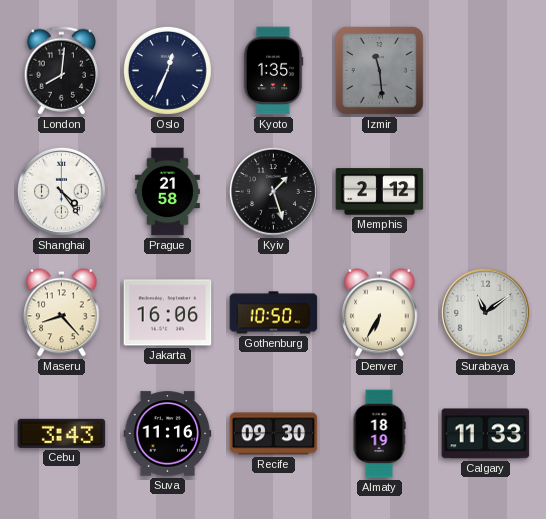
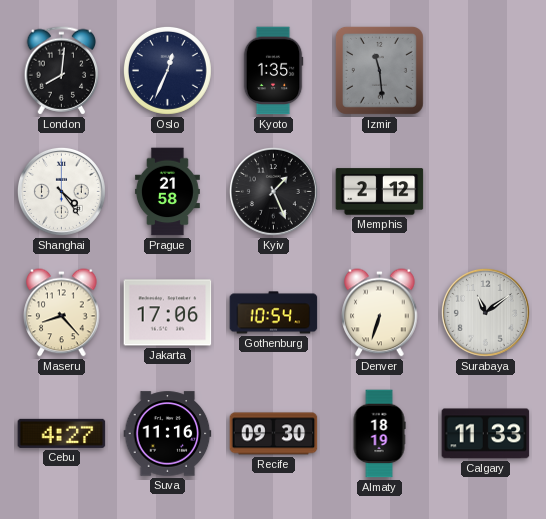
Kyiv: 1:27 -> 1:26
Jakarta: 16:06 -> 17:06
Gothenburg: 10:50 -> 10:54
Denver: 6:35 -> 6:33
Cebu: 3:43 -> 4:27
